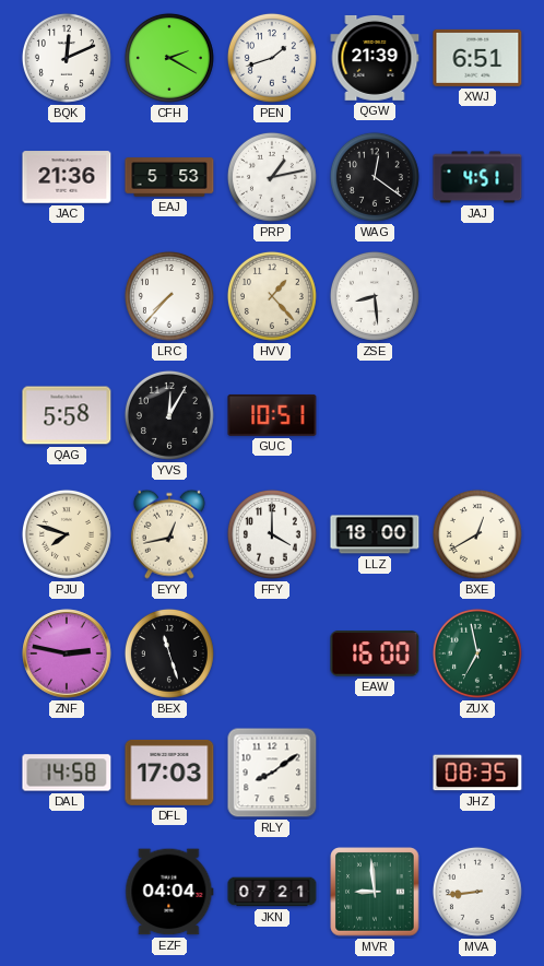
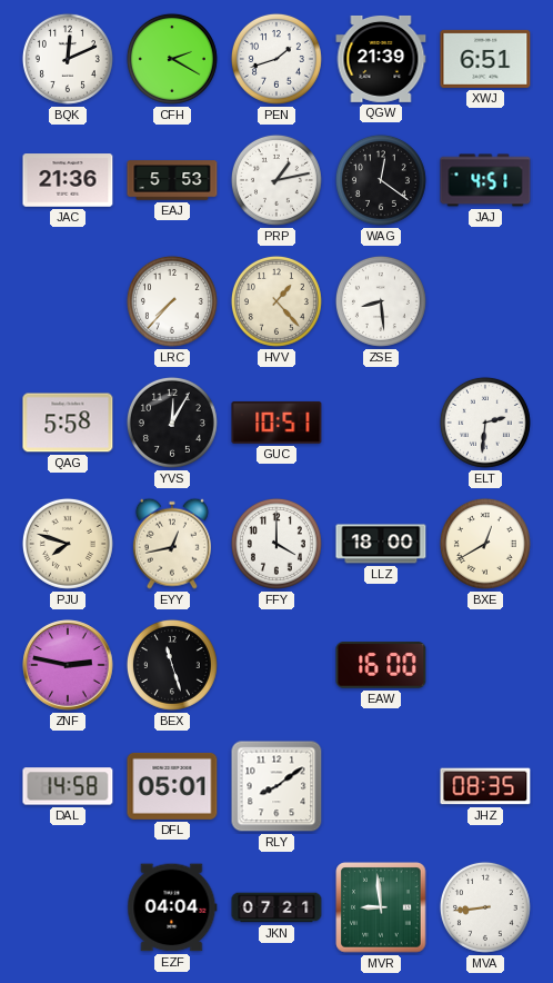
ELT: none -> 2:31
ZUX: 6:58 -> none
DFL: 17:03 -> 05:01
